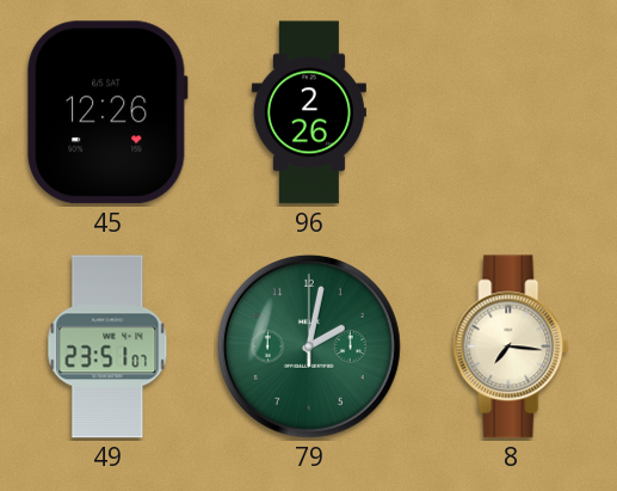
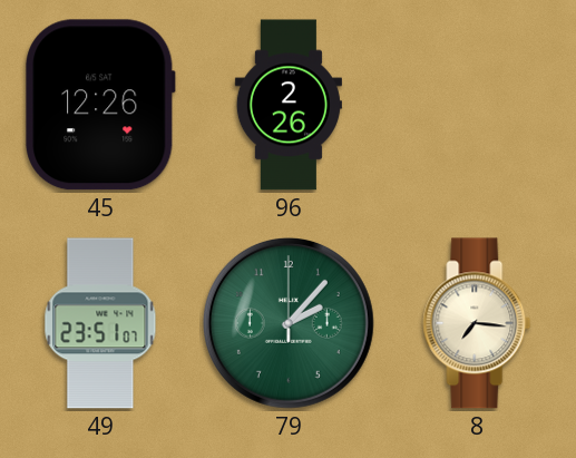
79: 2:02 -> 2:07
